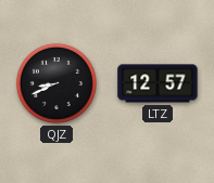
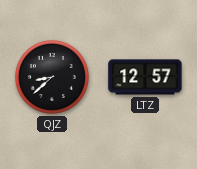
QJZ: 8:41 -> 8:38
